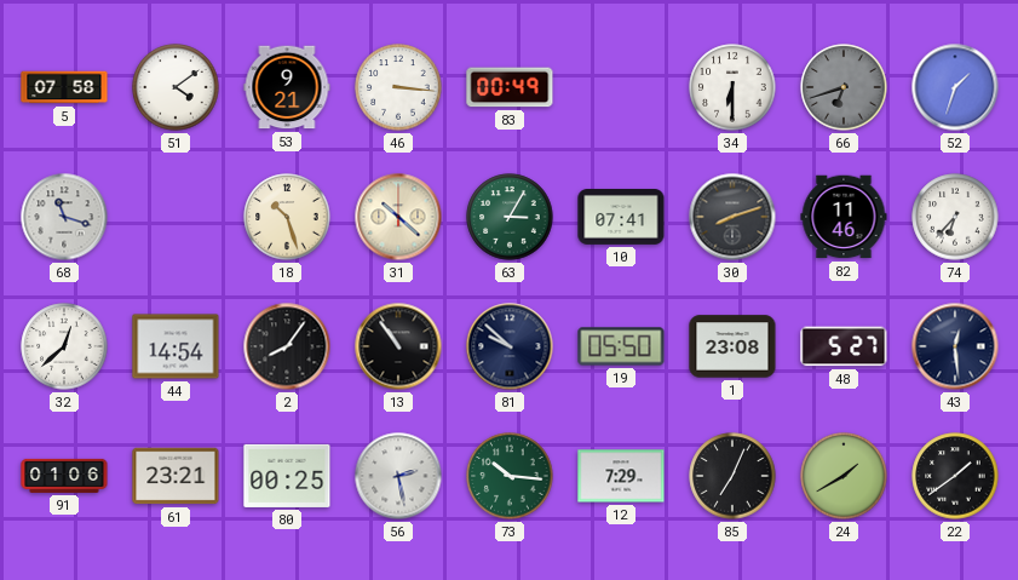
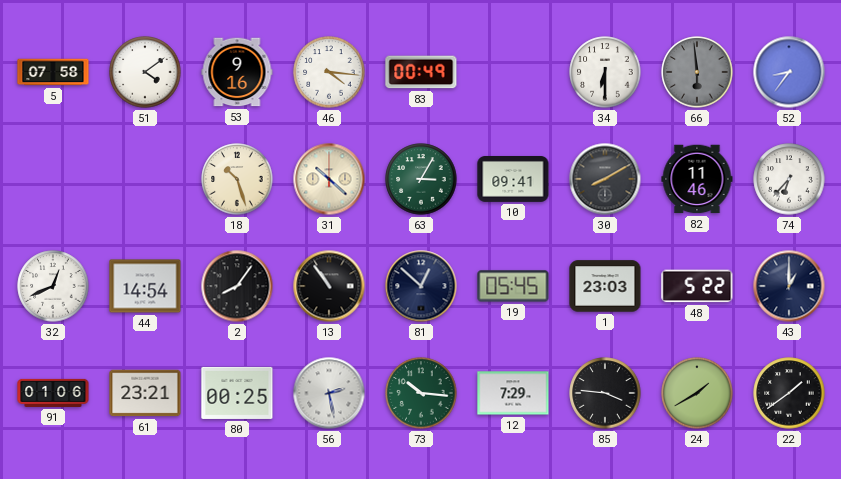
53: 9:21 -> 9:16
46: 3:16 -> 4:16
66: 6:42 -> 5:59
52: 1:33 -> 8:36
68: 11:18 -> none
10: 07:41 -> 09:41
30: 8:12 -> 8:10
32: 12:38 -> 12:41
81: 9:52 -> 12:52
19: 05:50 -> 05:45
1: 23:08 -> 23:03
48: 5:27 -> 5:22
43: 12:29 -> 1:00
85: 7:04 -> 3:46
